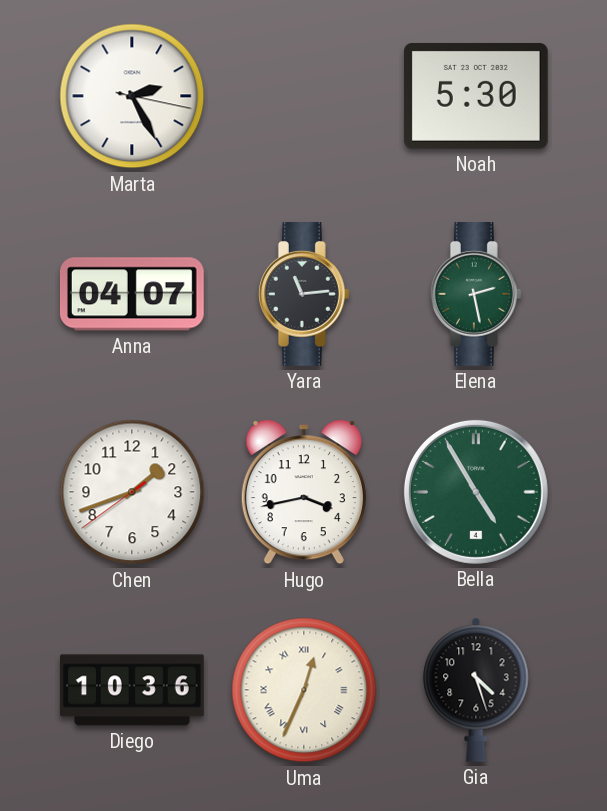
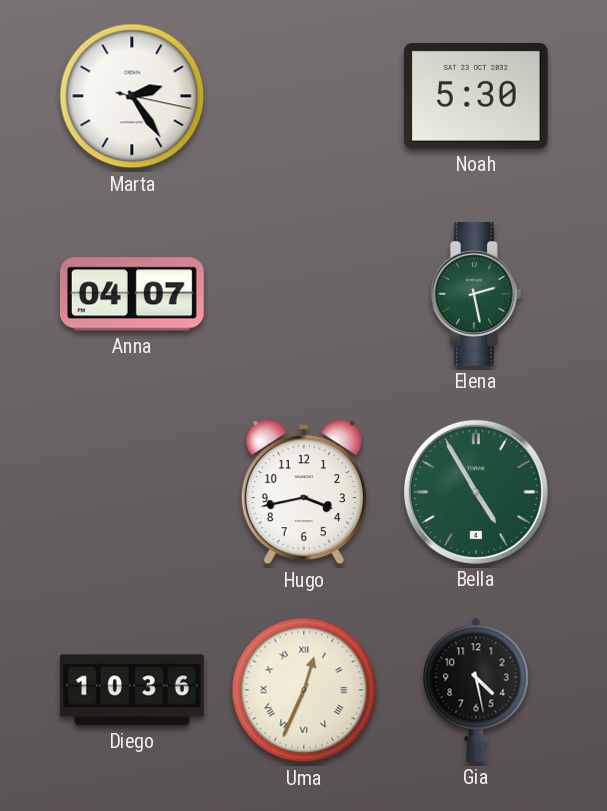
Marta: 2:25 -> 2:24
Yara: 11:14 -> none
Chen: 1:41 -> none
Gia: 4:27 -> 4:28
